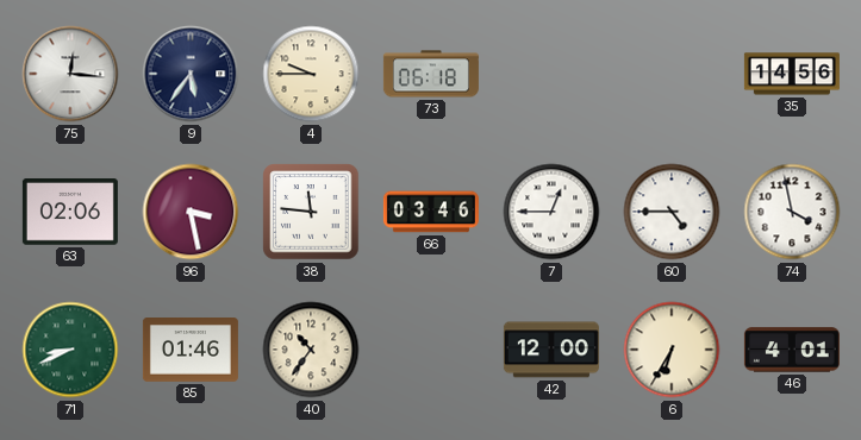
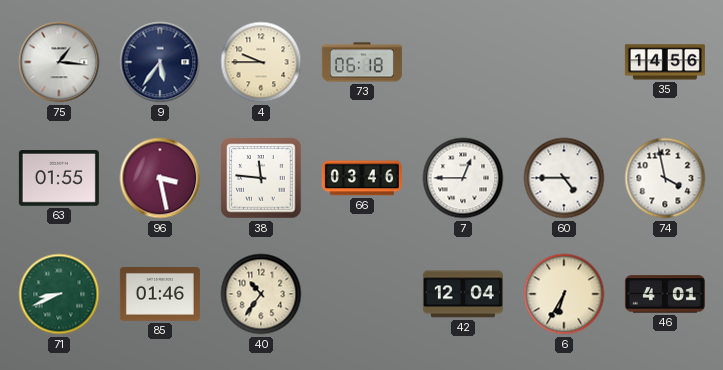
75: 12:16 -> 1:16
63: 02:06 -> 01:55
42: 12:00 -> 12:04
